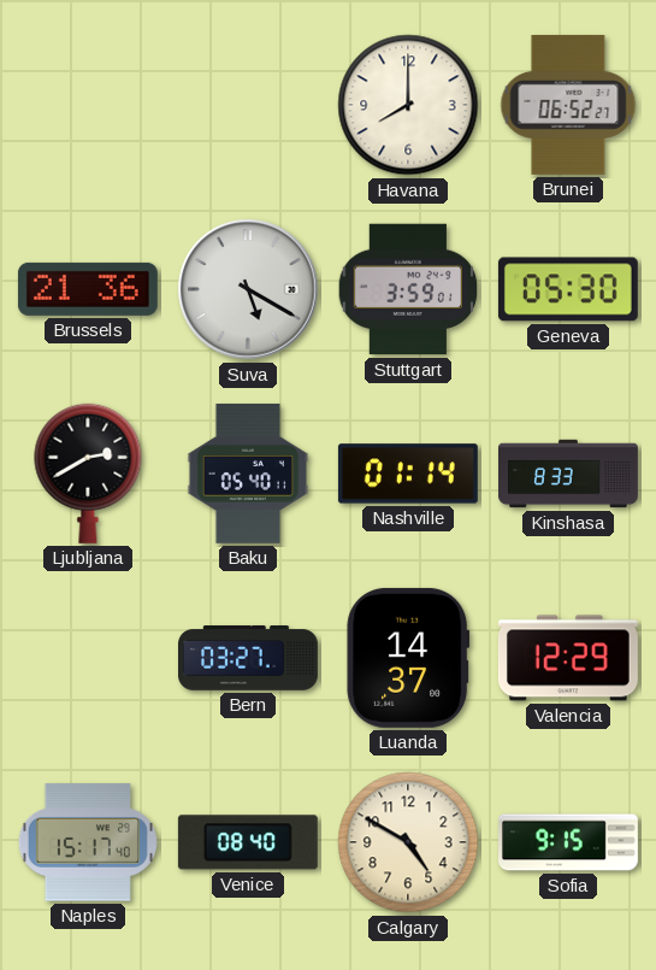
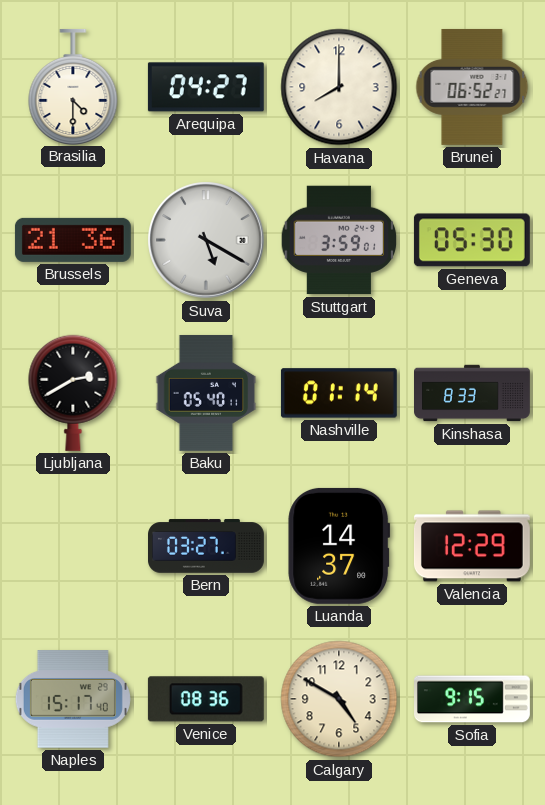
Brasilia: none -> 4:30
Arequipa: none -> 04:27
Venice: 08:40 -> 08:36
